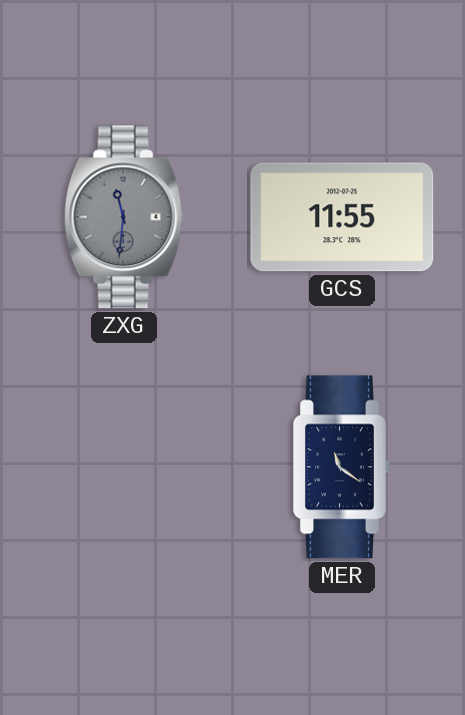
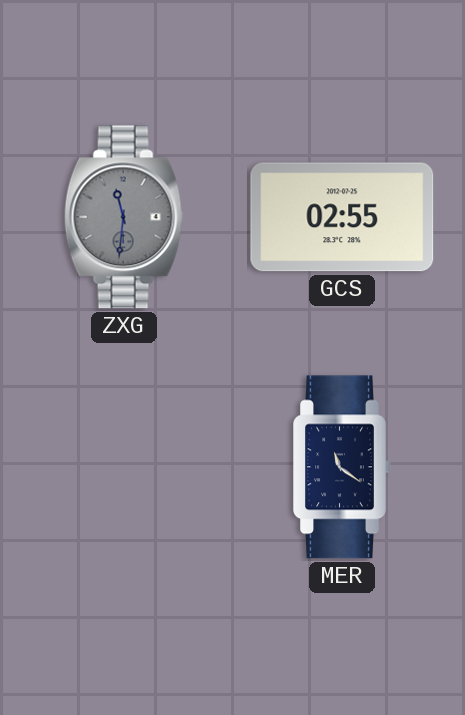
GCS: 11:55 -> 02:55
